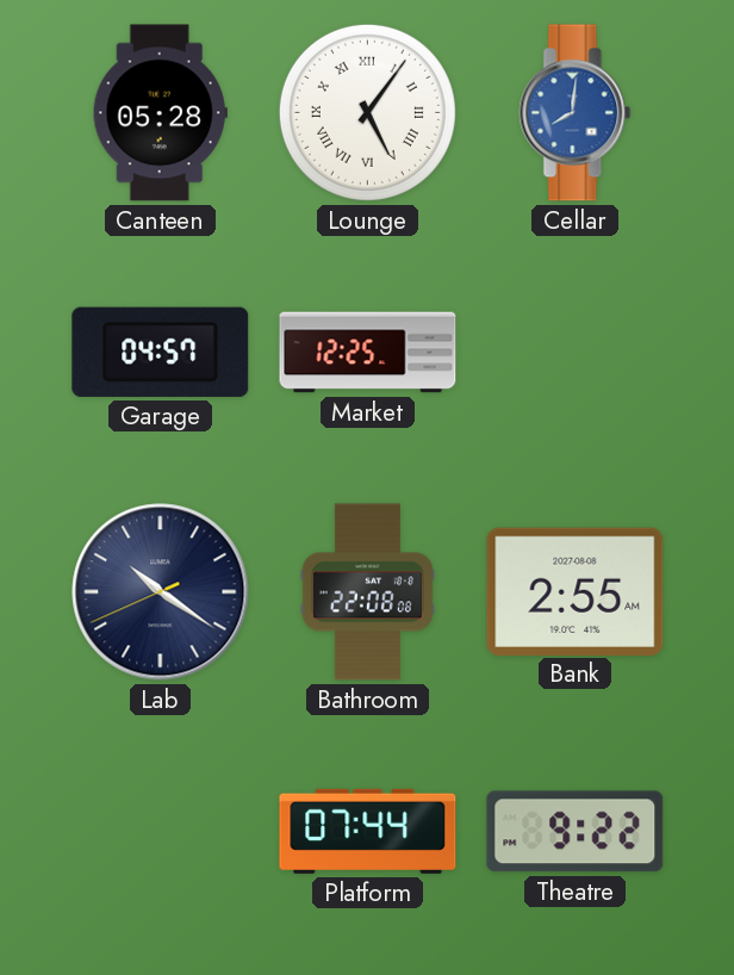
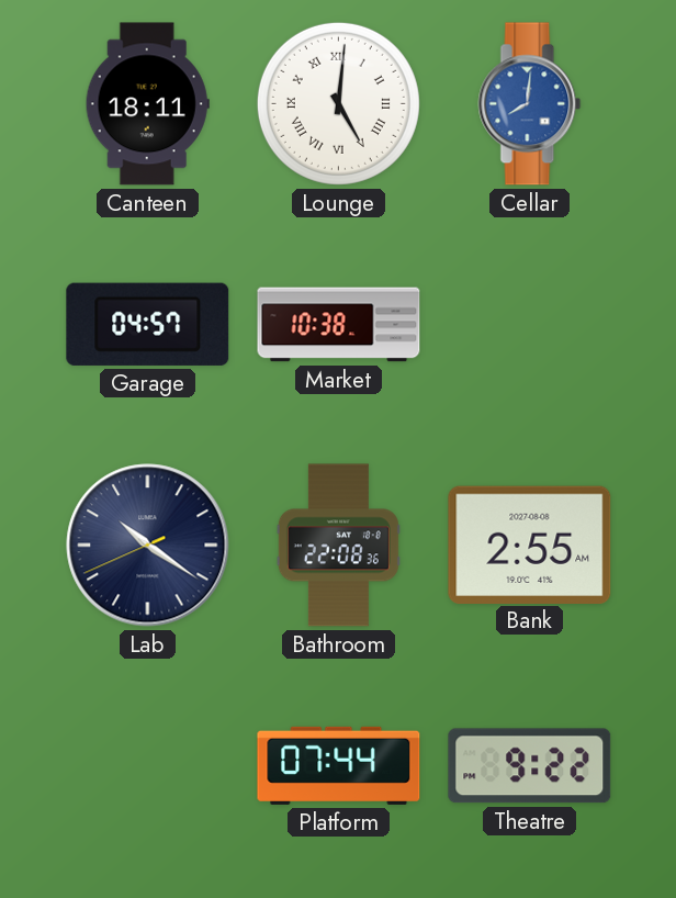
Canteen: 05:28 -> 18:11
Lounge: 5:06 -> 5:01
Market: 12:25 -> 10:38
Bathroom: 22:08:08 -> 22:08:36
